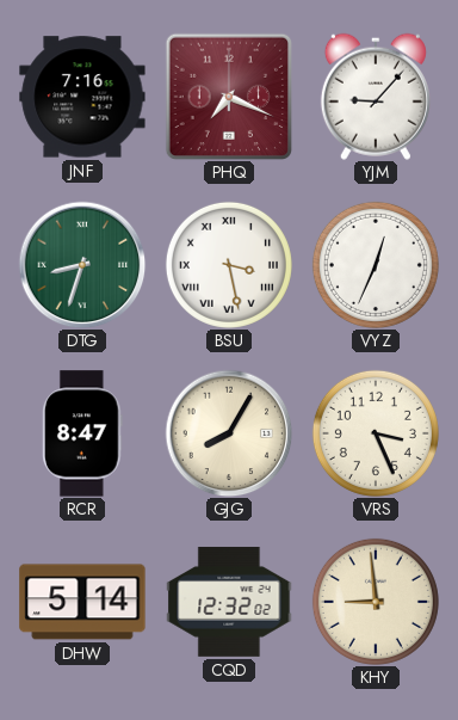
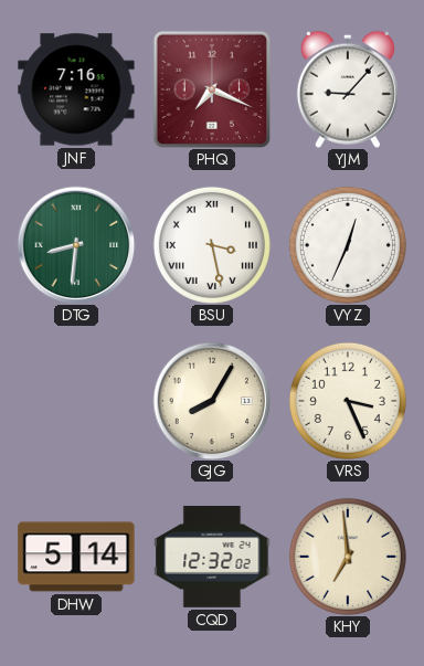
DTG: 8:33 -> 8:31
RCR: 8:47 -> none
KHY: 8:59 -> 6:59
